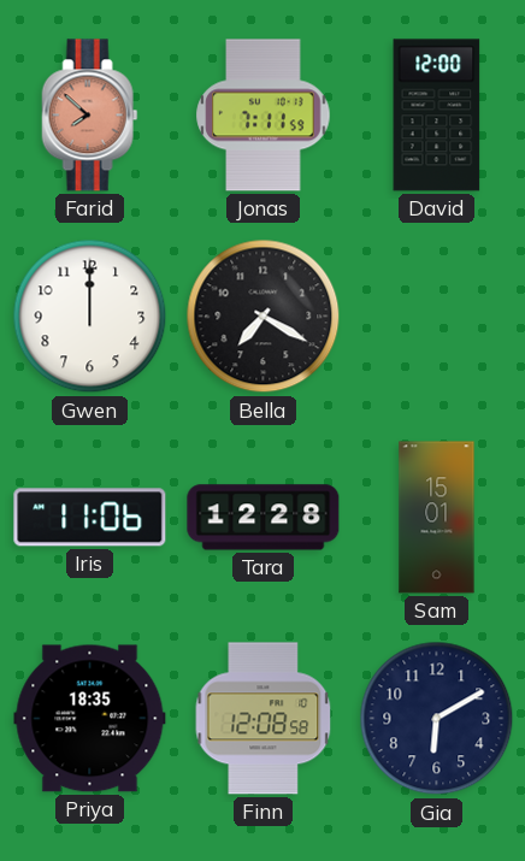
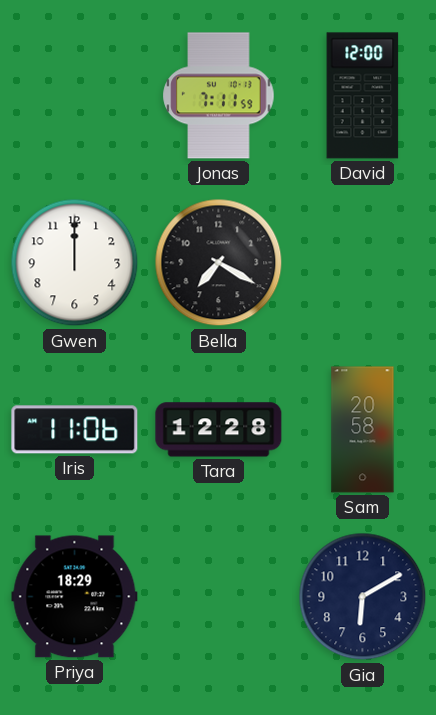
Farid: 7:52 -> none
Sam: 15:01 -> 20:58
Priya: 18:35 -> 18:29
Finn: 12:08 -> none
